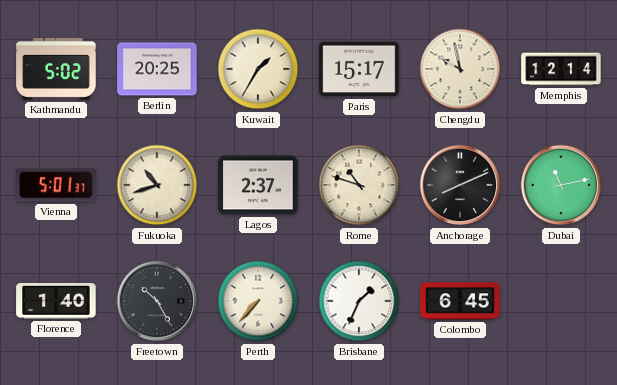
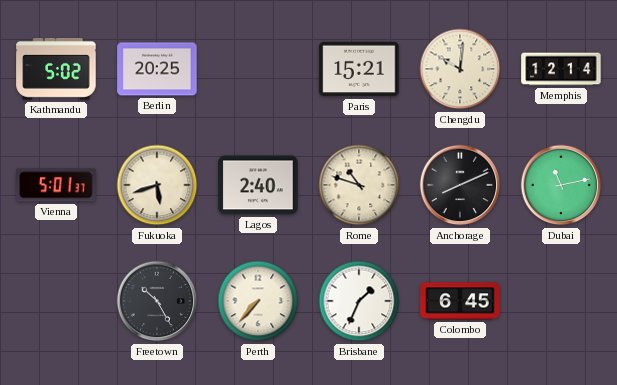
Kuwait: 1:35 -> none
Paris: 15:17 -> 15:21
Chengdu: 9:58 -> 10:01
Fukuoka: 10:42 -> 5:42
Lagos: 2:37 -> 2:40
Florence: 1:40 -> none
